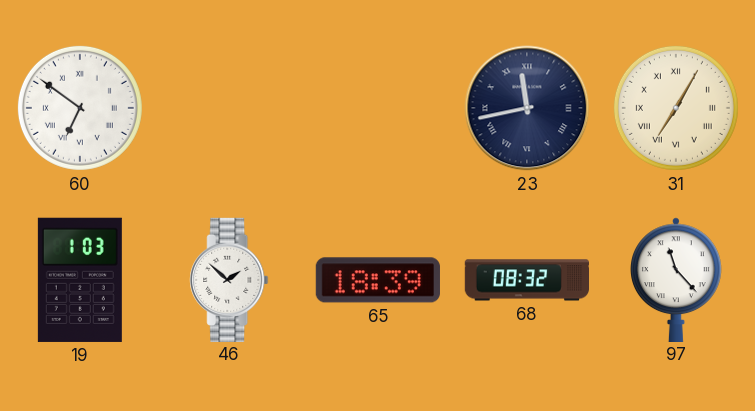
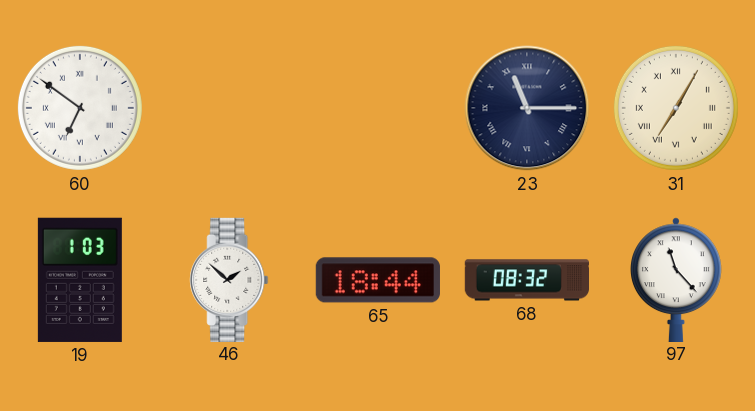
23: 11:43 -> 11:15
65: 18:39 -> 18:44
